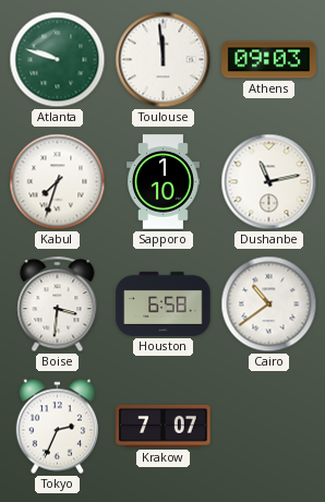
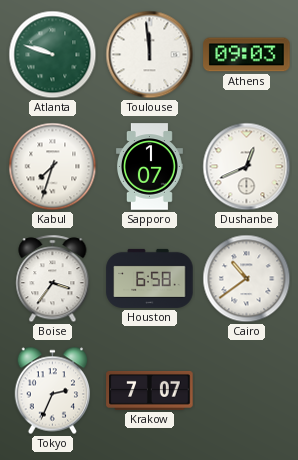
Sapporo: 1:10 -> 1:07
Dushanbe: 11:13 -> 12:41
Boise: 3:31 -> 3:36
